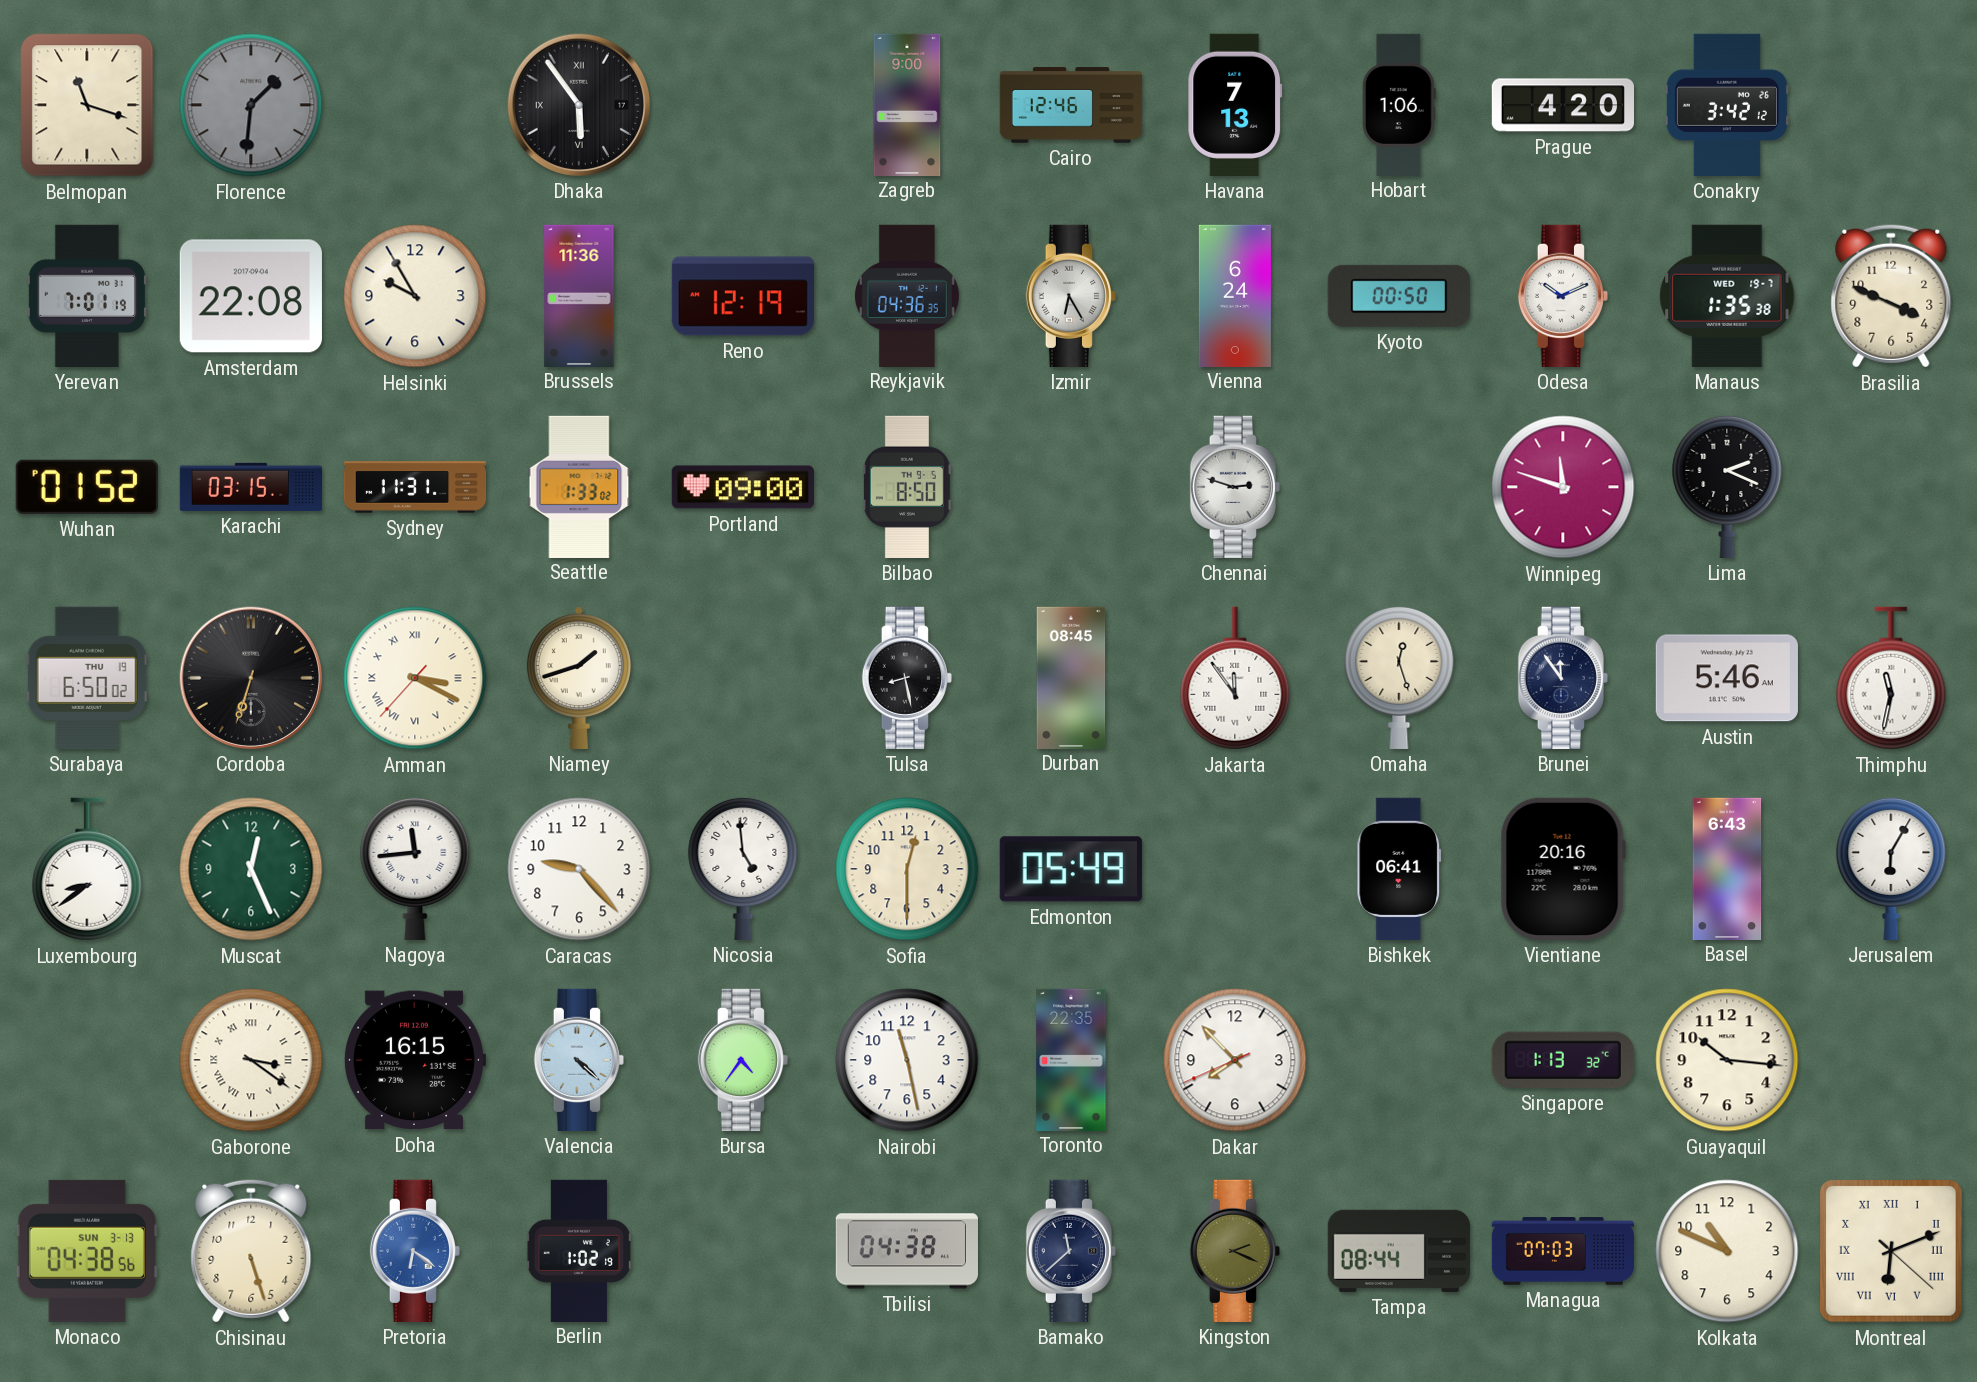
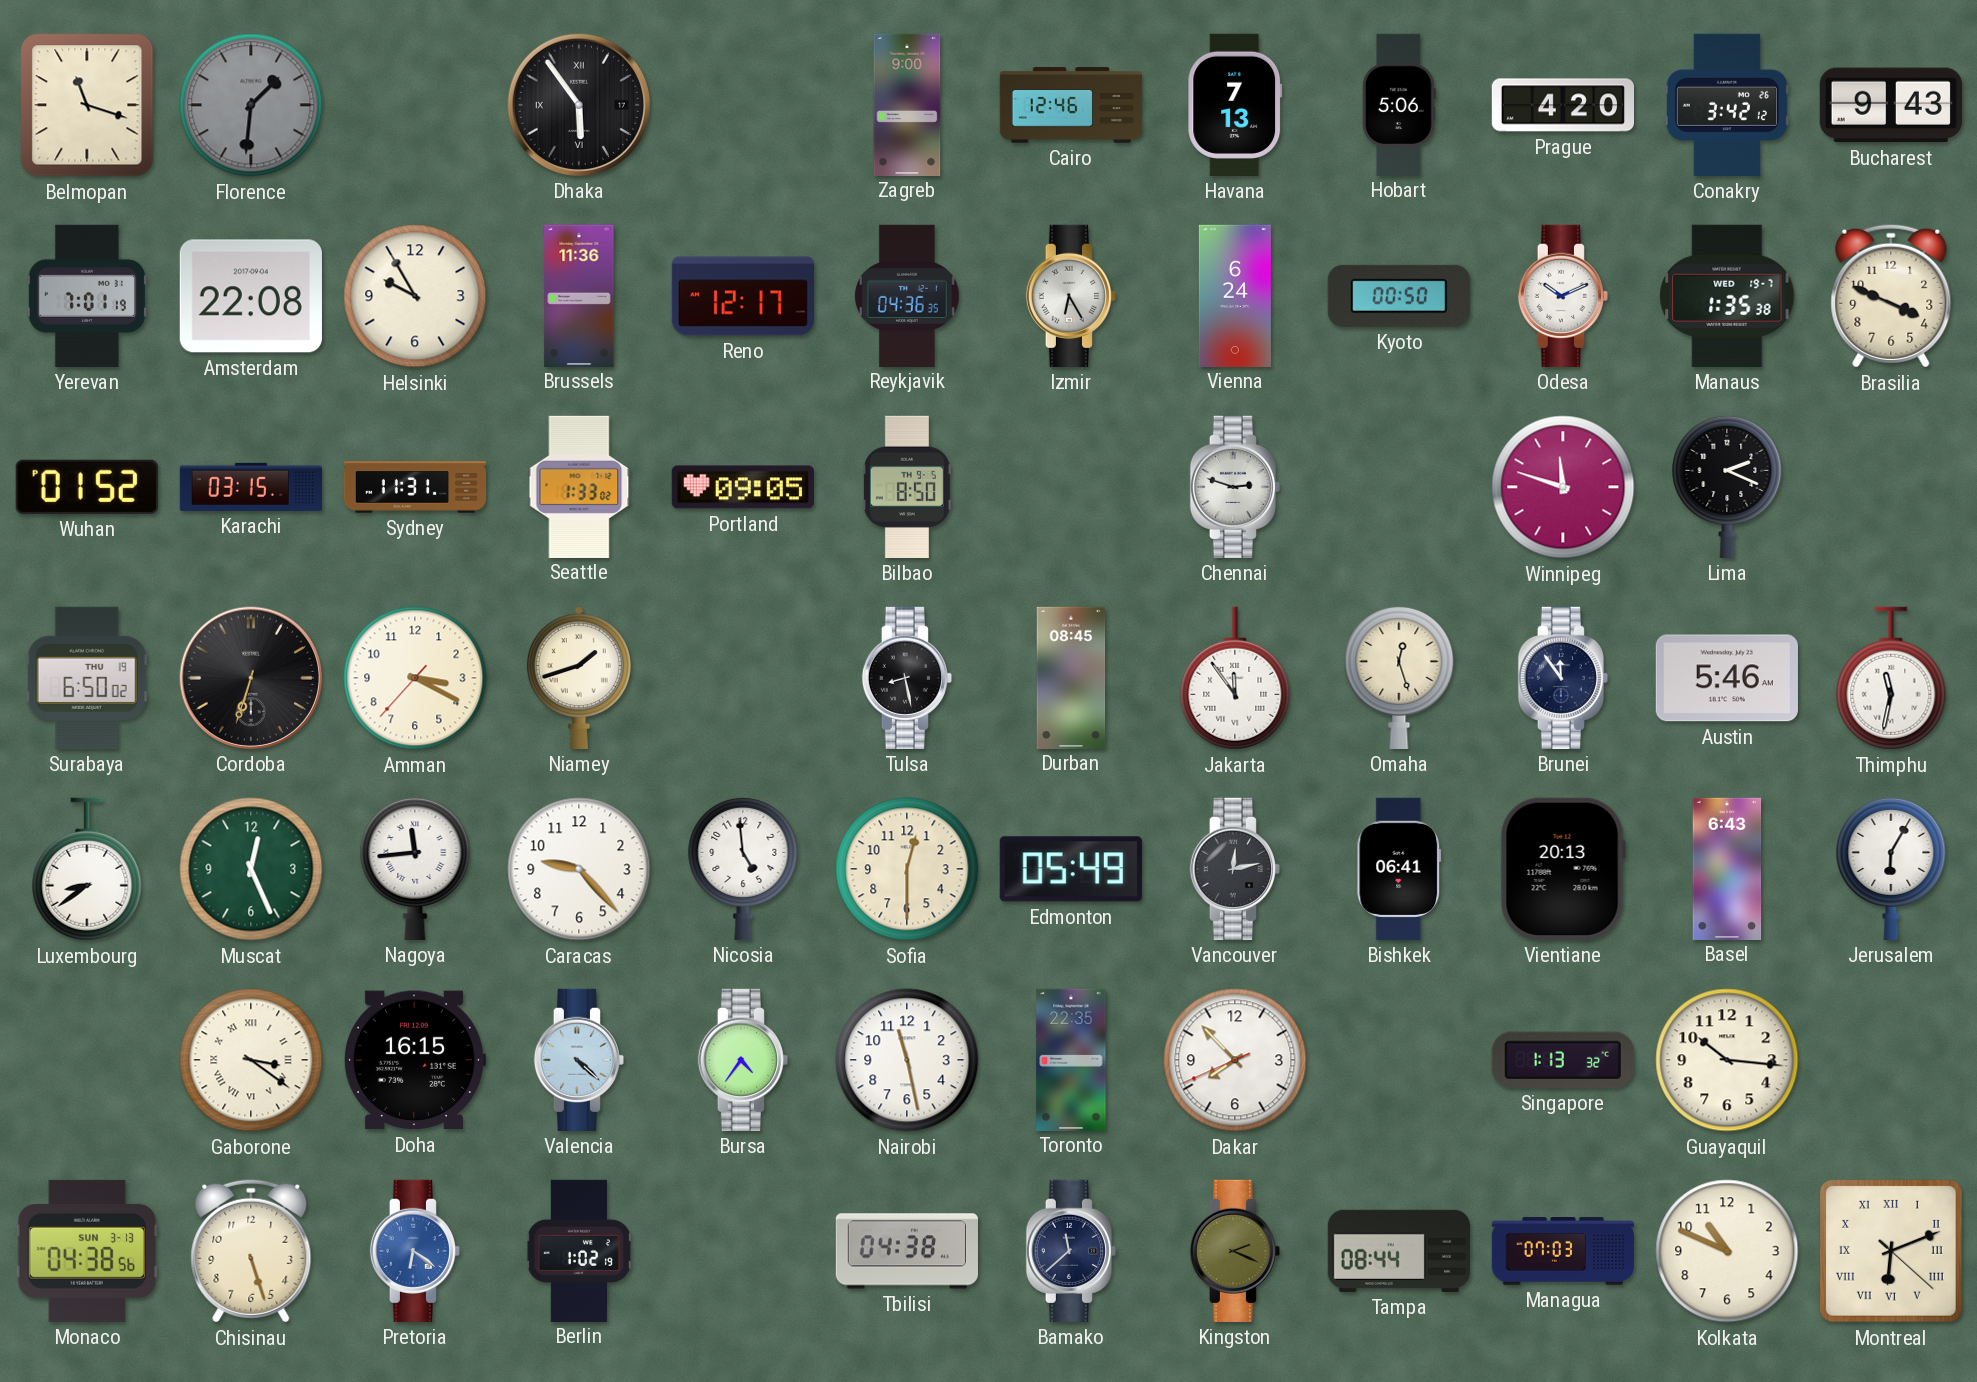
Hobart: 1:06 -> 5:06
Bucharest: none -> 9:43
Reno: 12:19 -> 12:17
Portland: 09:00 -> 09:05
Amman numerals: Roman -> Arabic
Vancouver: none -> 12:13
Vientiane: 20:16 -> 20:13
